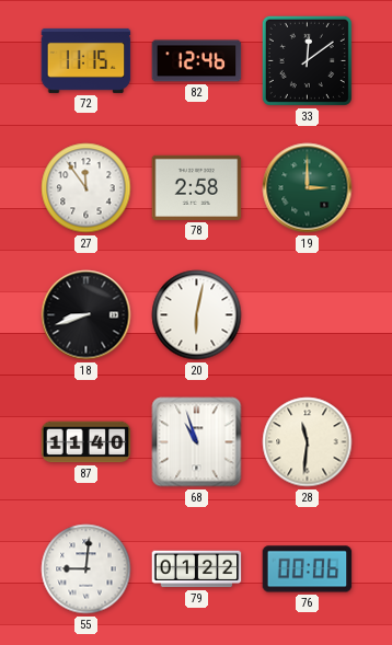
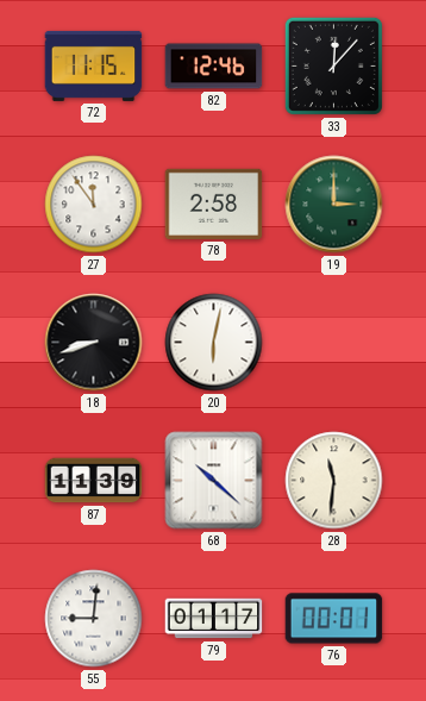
33: 12:09 -> 12:07
87: 11:40 -> 11:39
68: 10:57 -> 10:22
79: 01:22 -> 01:17
76: 00:06 -> 00:01
